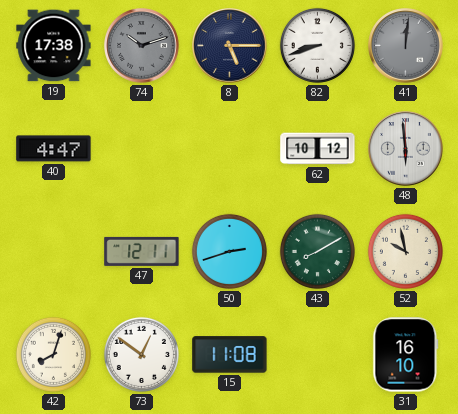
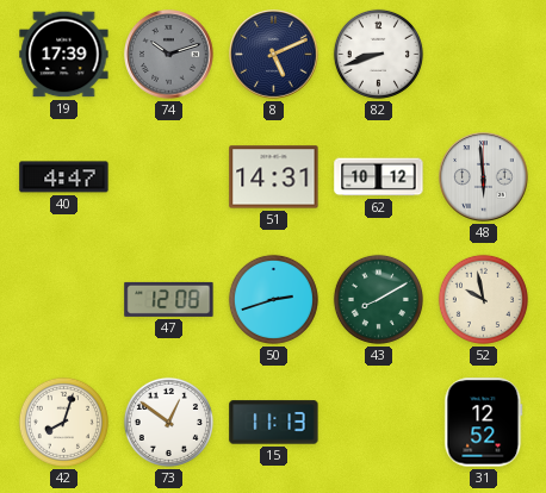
19: 17:38 -> 17:39
8: 5:15 -> 5:11
41: 12:01 -> none
51: none -> 14:31
47: 12:11 -> 12:08
15: 11:08 -> 11:13
31: 16:10 -> 12:52
